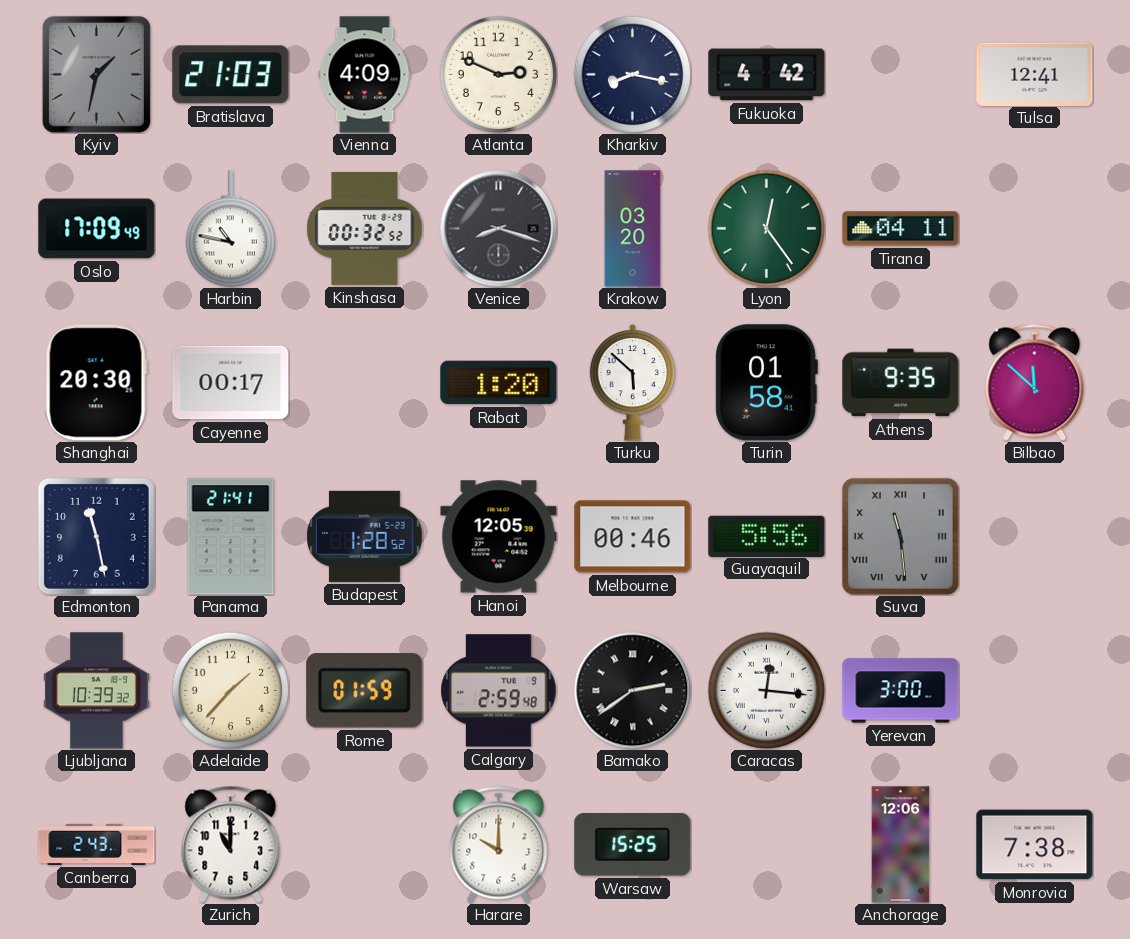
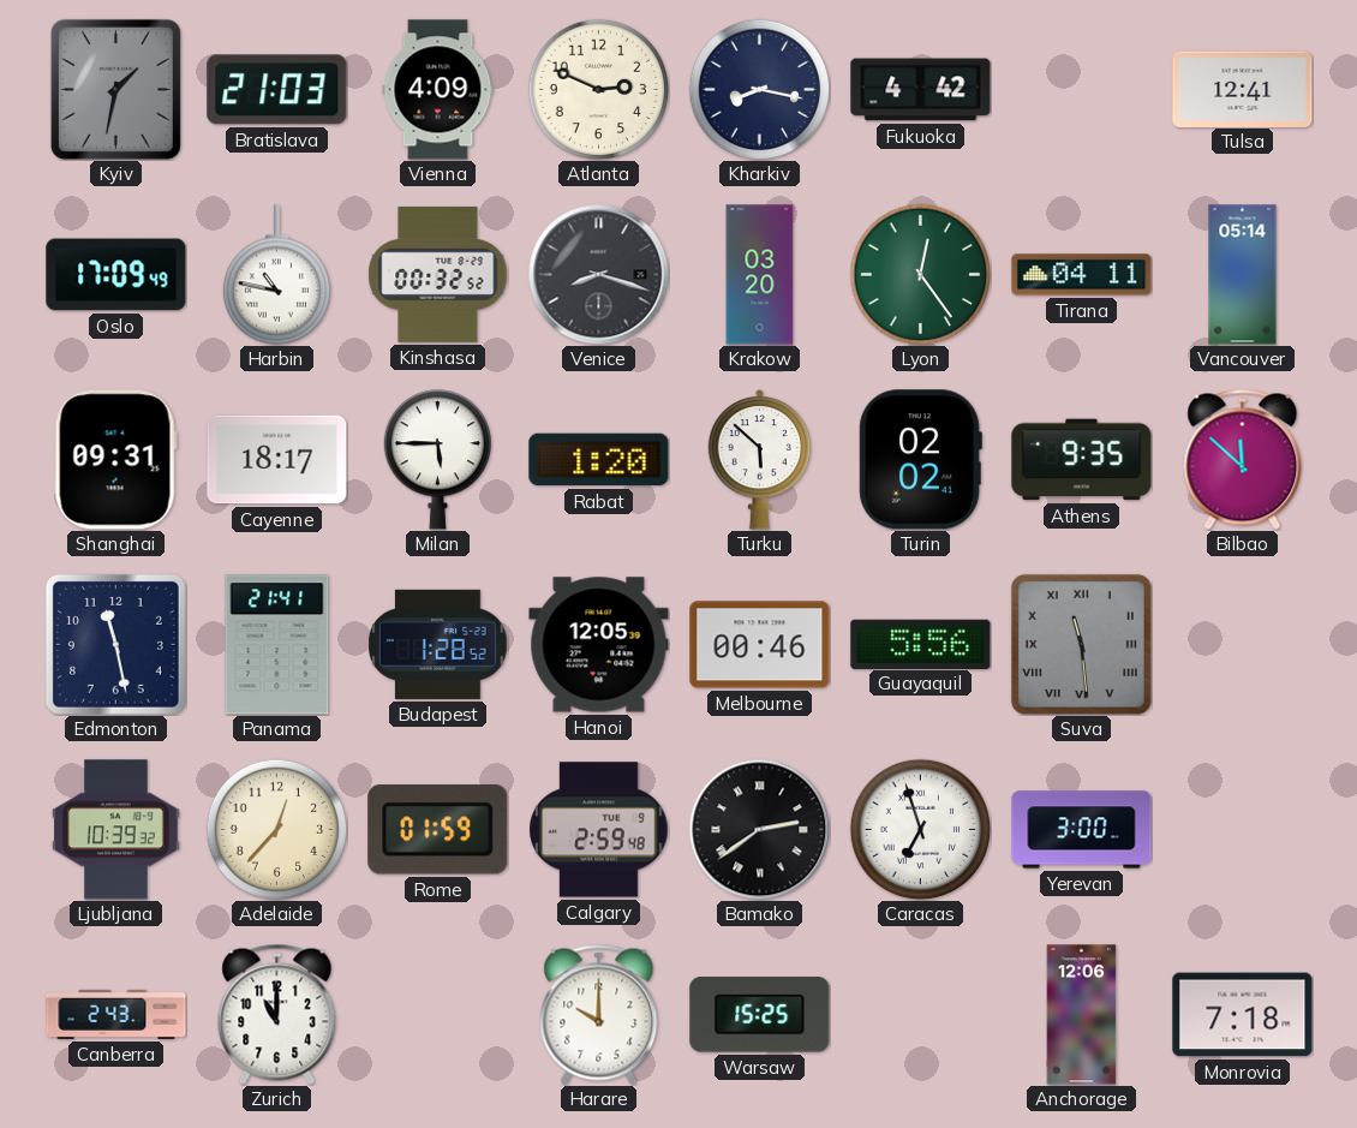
Vancouver: none -> 05:14
Shanghai: 20:30 -> 09:31
Cayenne: 00:17 -> 18:17
Milan: none -> 5:45
Turin: 01:58 -> 02:02
Adelaide: 1:37 -> 12:37
Caracas: 12:16 -> 6:57
Monrovia: 7:38 -> 7:18
